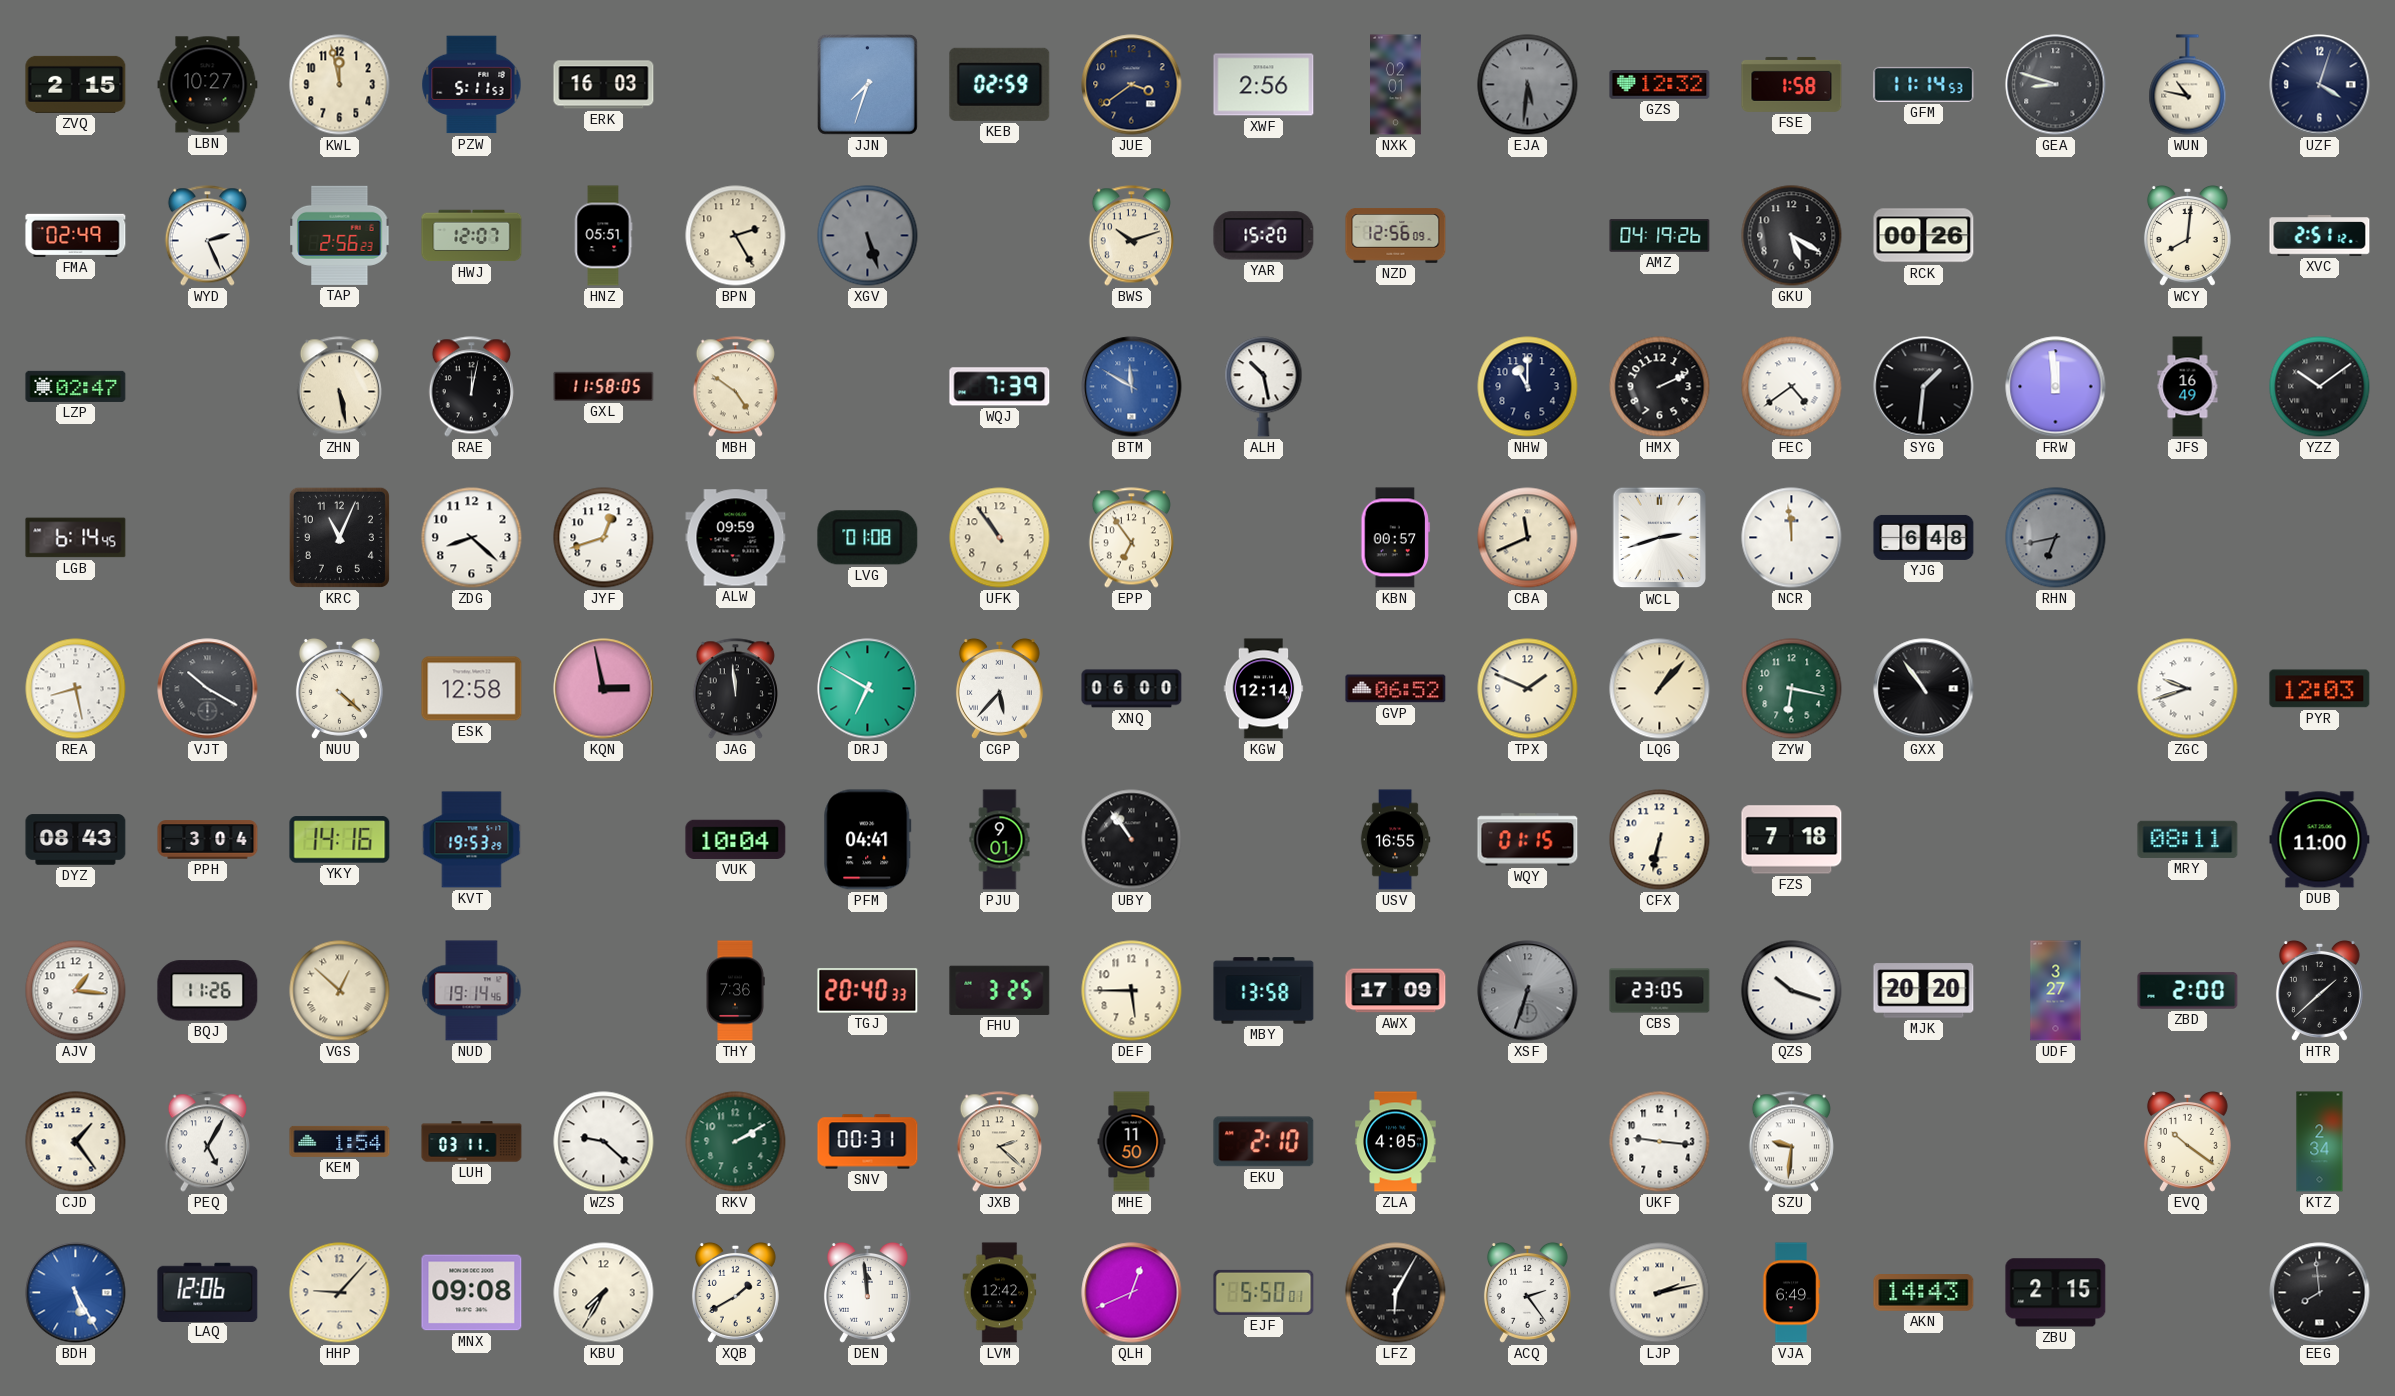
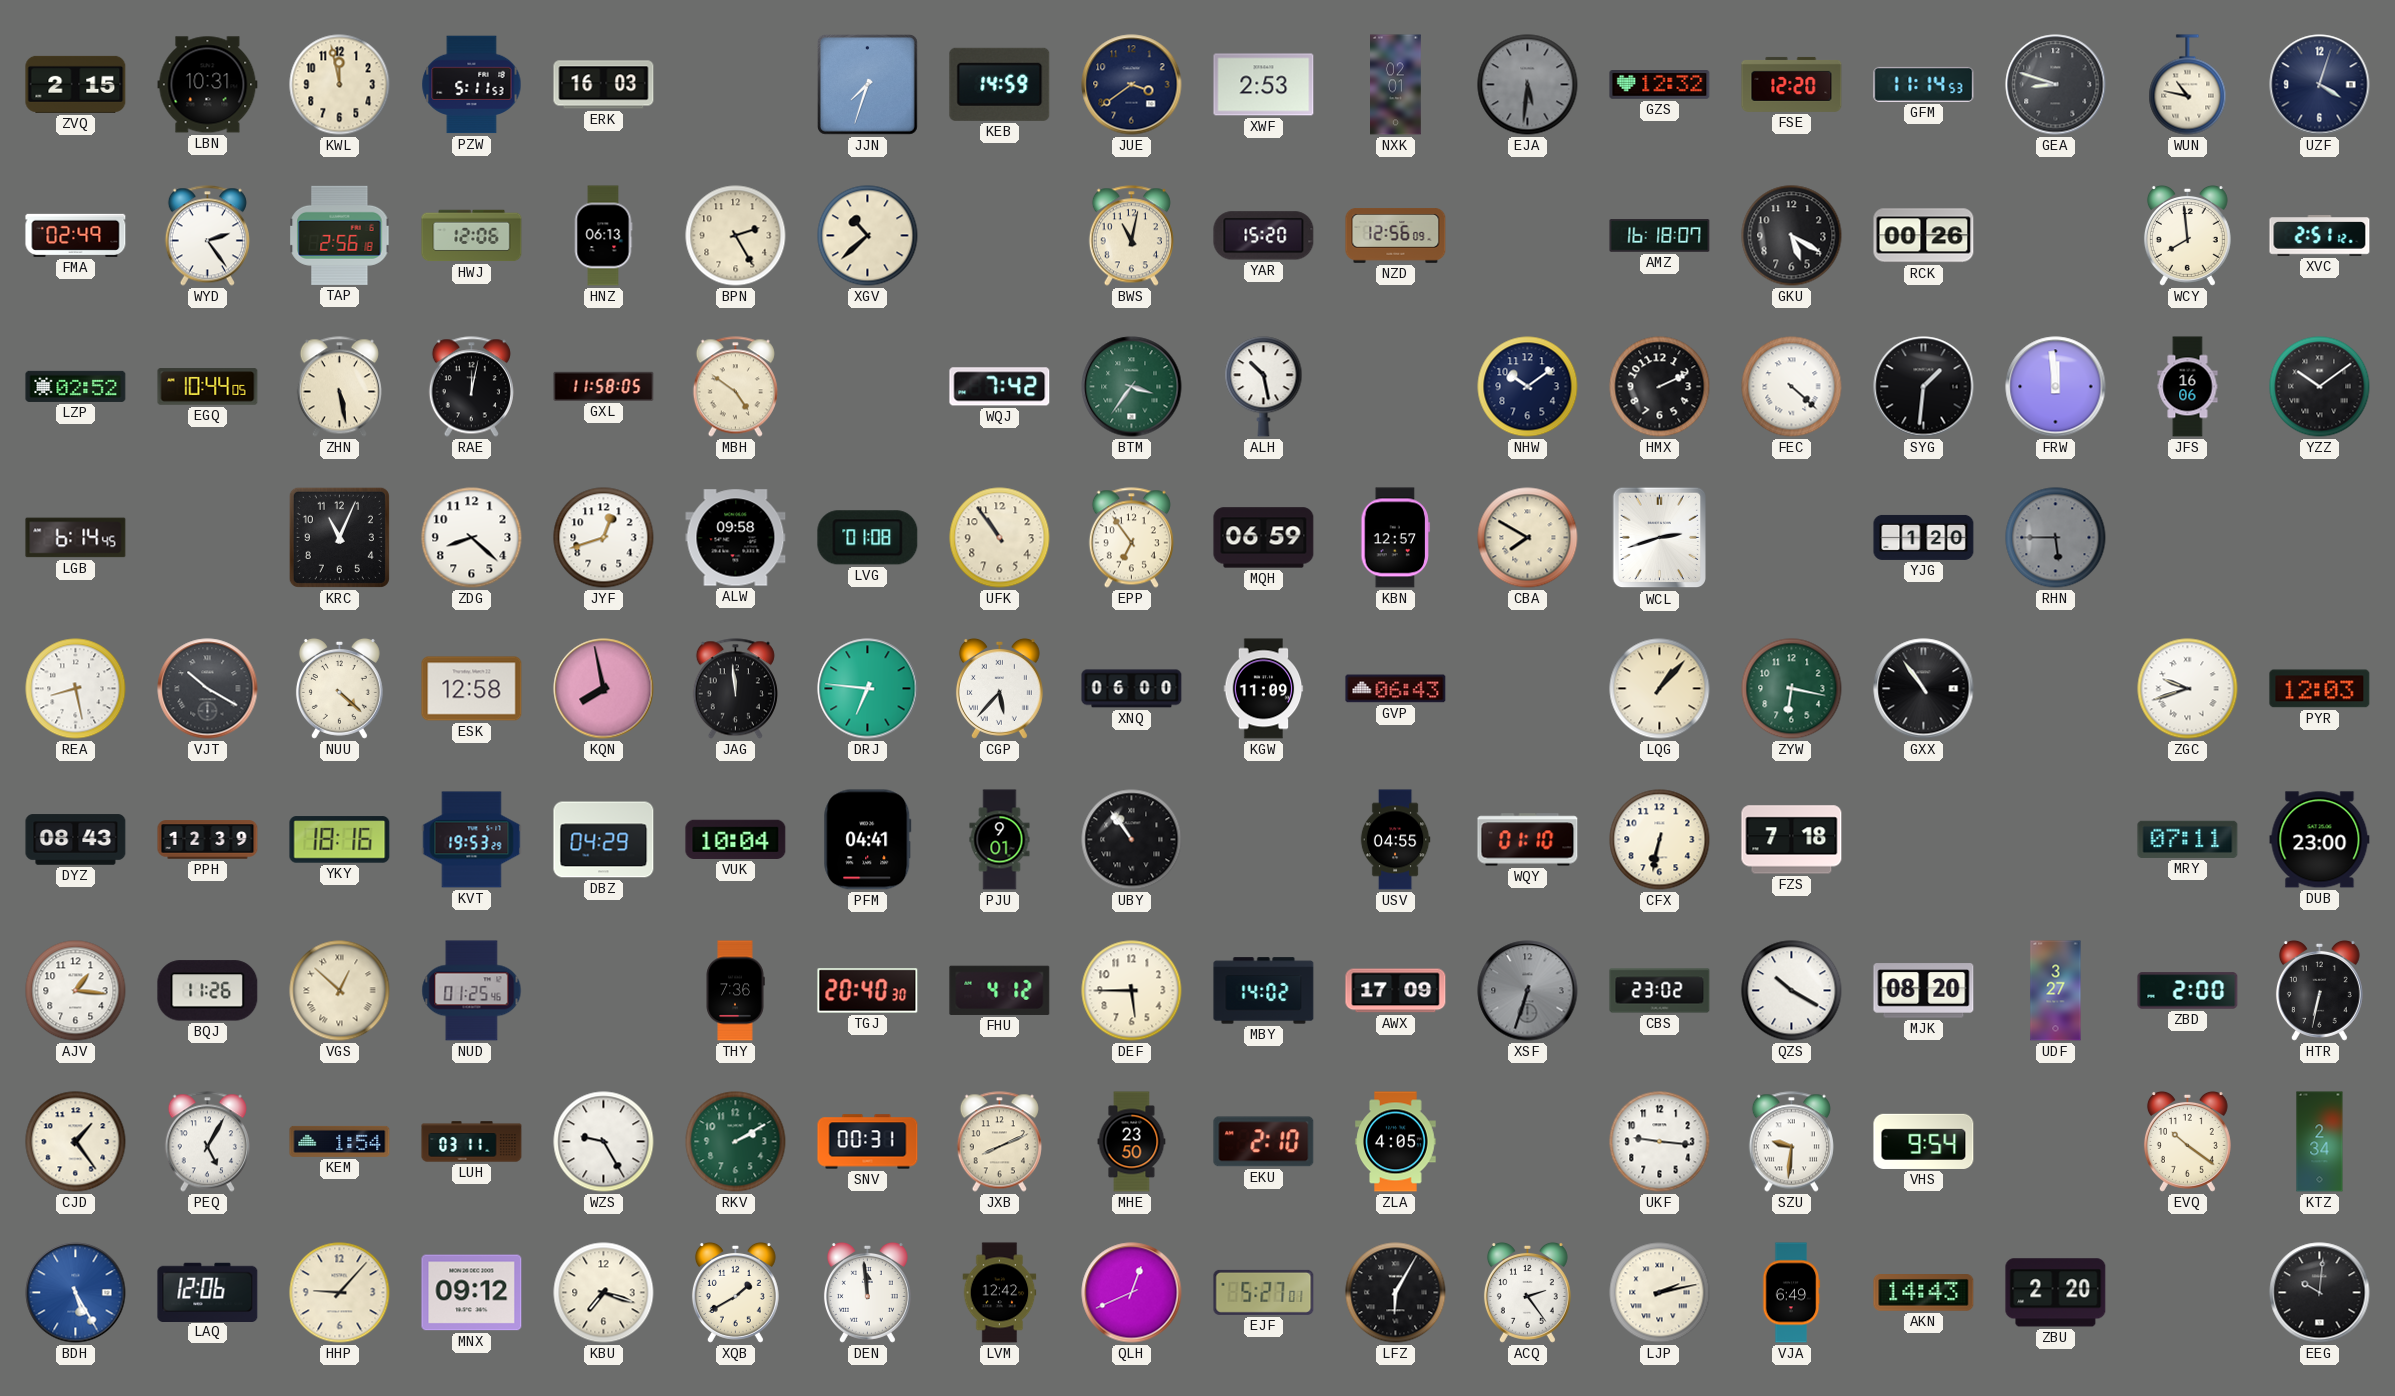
LBN: 10:27 -> 10:31
KEB: 02:59 -> 14:59
XWF: 2:56 -> 2:53
FSE: 1:58 -> 12:20
WYD: 2:26 -> 2:24
TAP: 2:56:23 -> 2:56:18
HWJ: 12:07 -> 12:06
HNZ: 05:51 -> 06:13
XGV: 5:27 -> 10:38
XGV dial: grey -> cream
BWS: 10:12 -> 11:02
AMZ: 04:19 -> 16:18
WCY: 8:01 -> 7:59
LZP: 02:47 -> 02:52
EGQ: none -> 10:44
WQJ: 7:39 -> 7:42
BTM: 11:50 -> 3:36
BTM dial: blue -> green
NHW: 11:00 -> 10:09
FEC: 4:39 -> 4:22
JFS: 16:49 -> 16:06
ALW: 09:59 -> 09:58
MQH: none -> 06:59
KBN: 00:57 -> 12:57
CBA: 11:41 -> 7:50
NCR: 11:59 -> none
YJG: 6:48 -> 1:20
RHN: 6:43 -> 5:45
KQN: 2:58 -> 7:58
DRJ: 6:50 -> 6:46
KGW: 12:14 -> 11:09
GVP: 06:52 -> 06:43
TPX: 1:49 -> none
PPH: 3:04 -> 12:39
YKY: 14:16 -> 18:16
DBZ: none -> 04:29
USV: 16:55 -> 04:55
WQY: 01:15 -> 01:10
MRY: 08:11 -> 07:11
DUB: 11:00 -> 23:00
NUD: 19:14 -> 01:25
TGJ: 20:40:33 -> 20:40:30
FHU: 3:25 -> 4:12
MBY: 13:58 -> 14:02
CBS: 23:05 -> 23:02
QZS: 10:18 -> 10:20
MJK: 20:20 -> 08:20
HTR: 1:38 -> 6:32
WZS: 9:22 -> 9:25
JXB: 2:22 -> 8:11
MHE: 11:50 -> 23:50
VHS: none -> 9:54
MNX: 09:08 -> 09:12
KBU: 7:35 -> 7:18
EJF: 5:50 -> 5:27
ZBU: 2:15 -> 2:20
EEG: 7:59 -> 10:01
